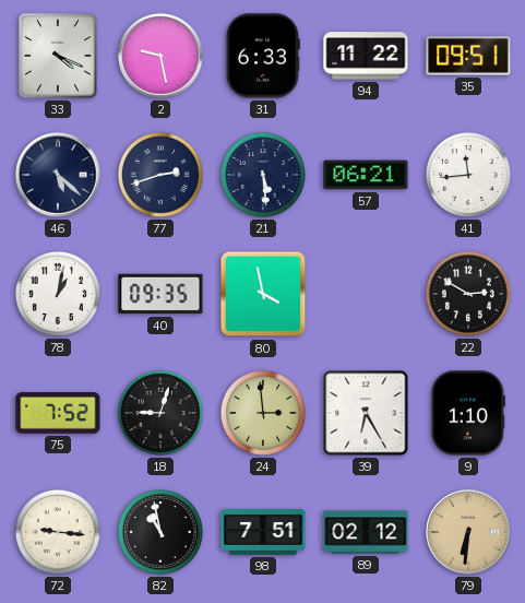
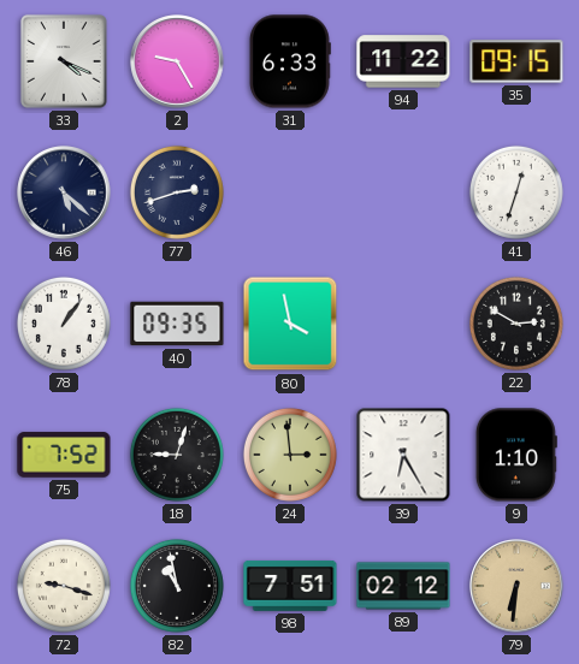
2: 9:28 -> 9:25
35: 09:51 -> 09:15
21: 5:29 -> none
57: 06:21 -> none
41: 11:44 -> 12:33
78: 1:02 -> 1:06
72: 9:16 -> 9:18
